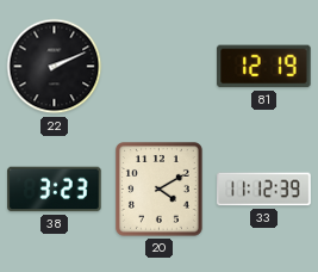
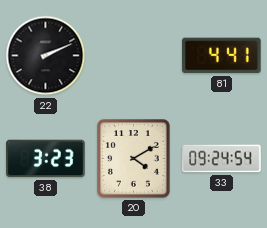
81: 12:19 -> 4:41
33: 11:12 -> 09:24
